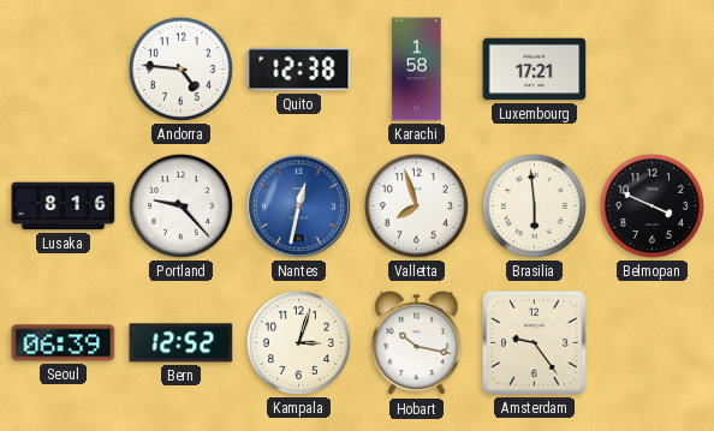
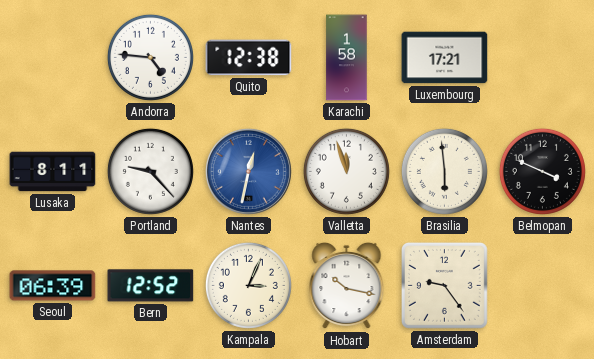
Lusaka: 8:16 -> 8:11
Valletta: 7:57 -> 11:57
Kampala: 3:03 -> 3:04
